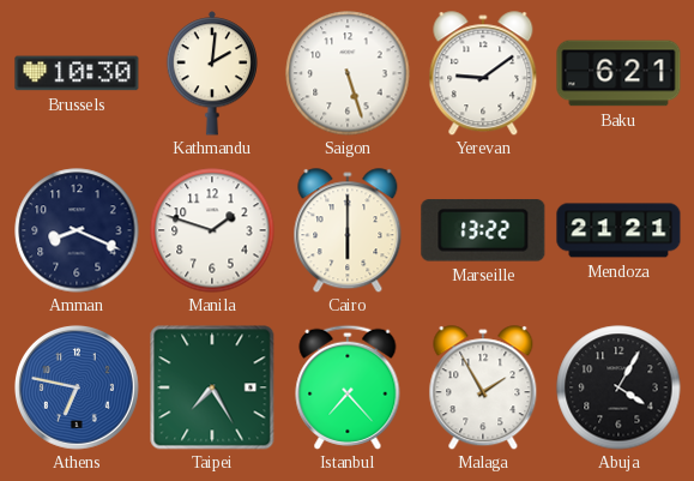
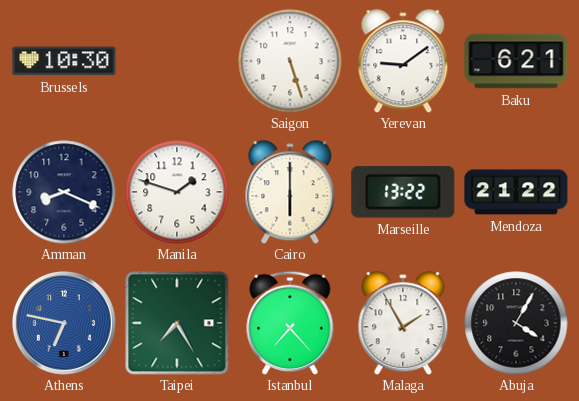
Kathmandu: 2:01 -> none
Mendoza: 21:21 -> 21:22
